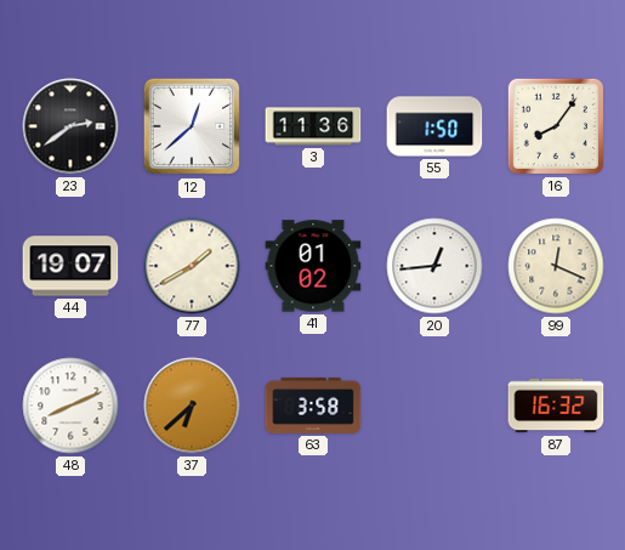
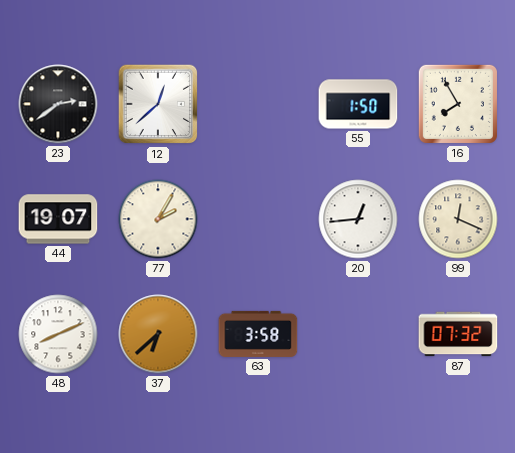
3: 11:36 -> none
16: 8:06 -> 7:55
77: 1:40 -> 2:05
41: 01:02 -> none
87: 16:32 -> 07:32
